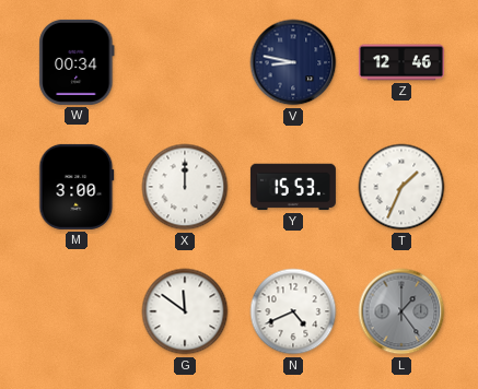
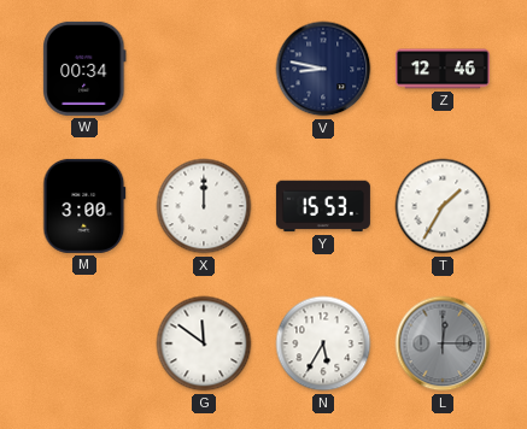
T: 1:34 -> 1:35
N: 4:41 -> 5:35
L: 1:24 -> 12:15
